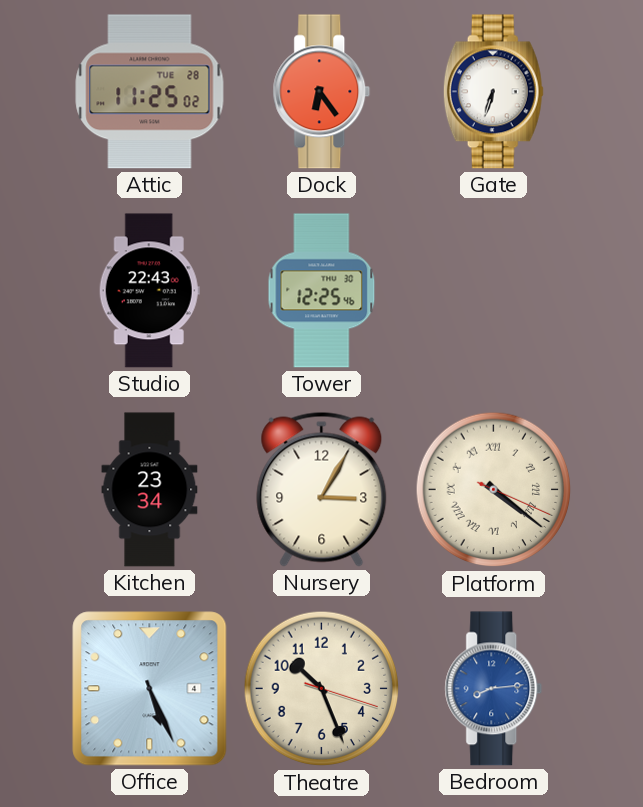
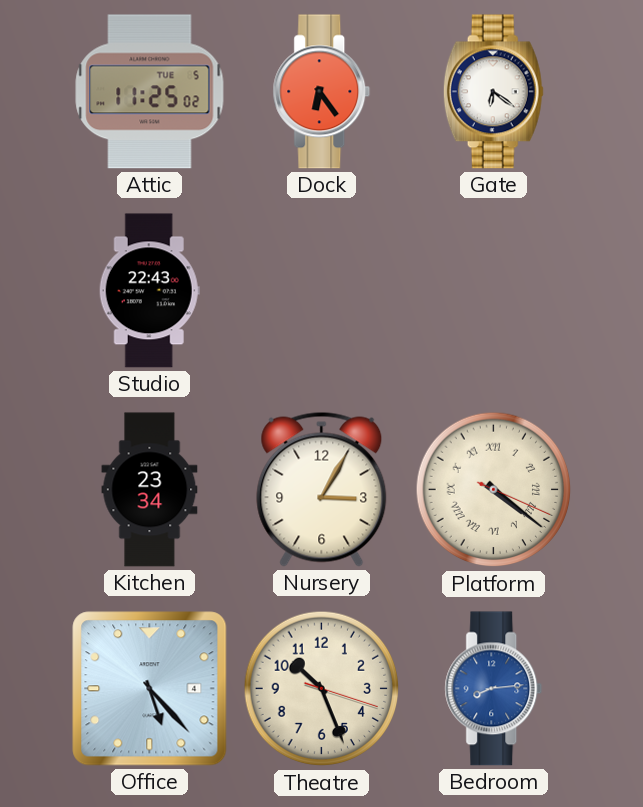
Attic date: TUE 28 -> TUE 5
Gate: 6:33 -> 6:21
Tower: 12:25 -> none
Office: 5:26 -> 5:23
